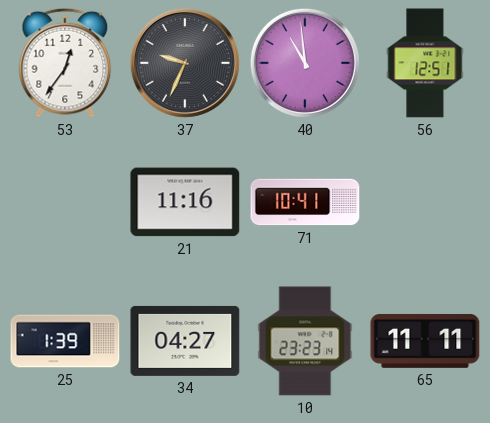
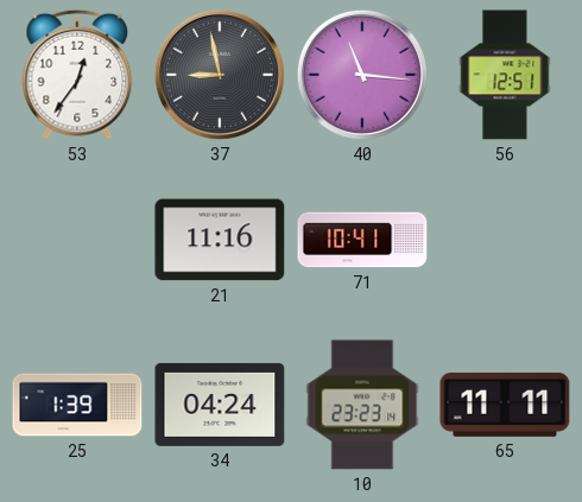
37: 9:34 -> 8:58
40: 10:59 -> 11:16
34: 04:27 -> 04:24
